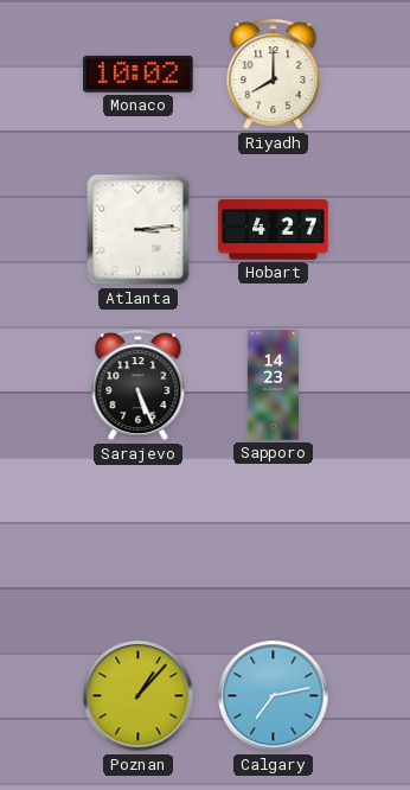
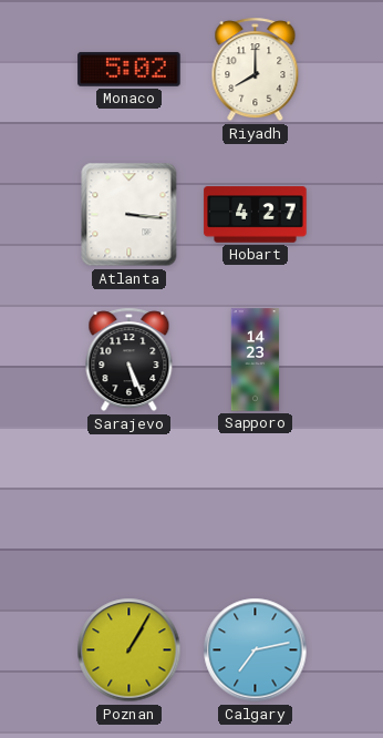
Monaco: 10:02 -> 5:02
Atlanta: 3:14 -> 3:16
Poznan: 1:07 -> 1:05
